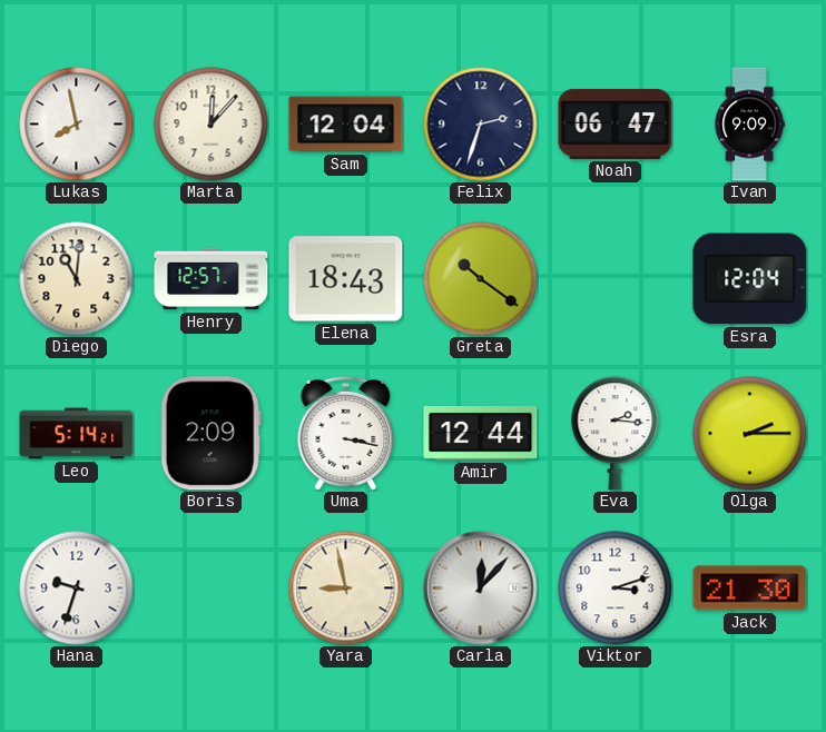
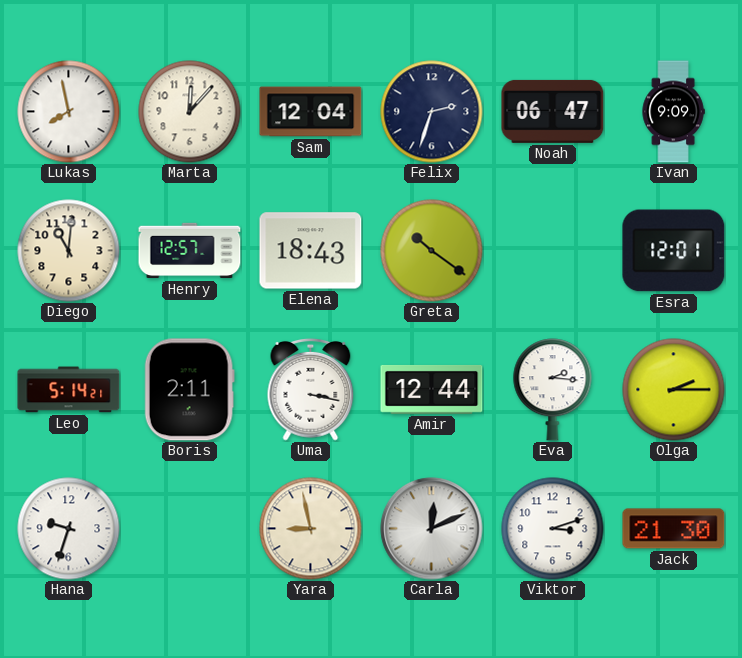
Esra: 12:04 -> 12:01
Boris: 2:09 -> 2:11
Carla: 12:07 -> 12:11
